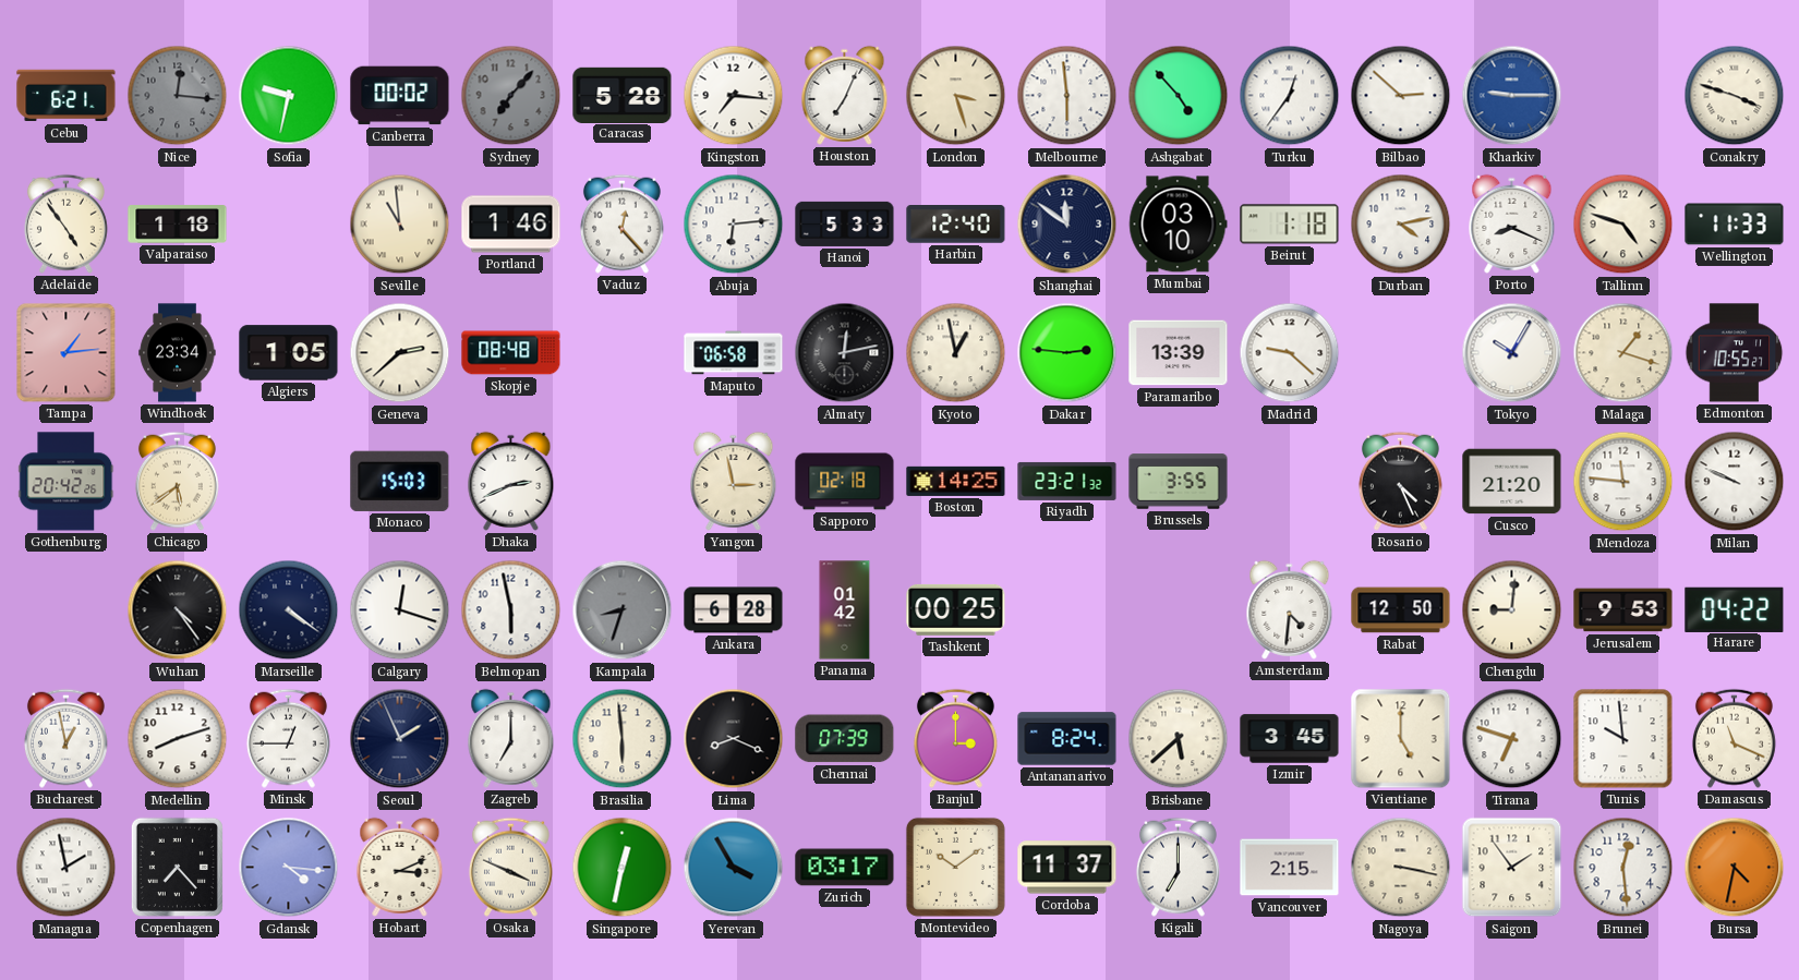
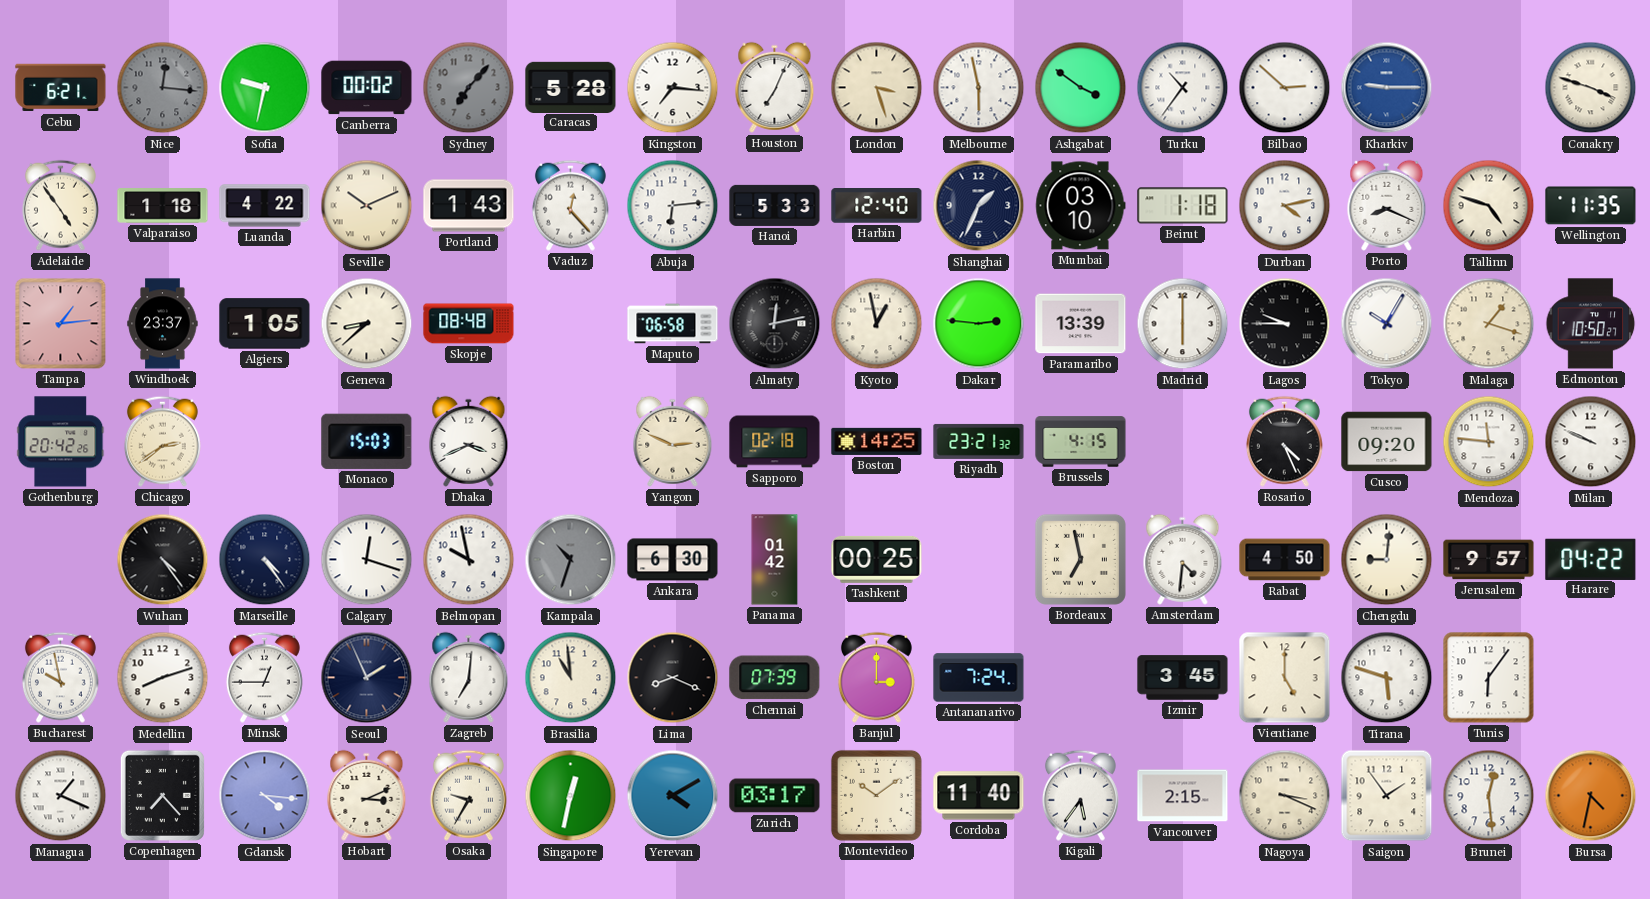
Melbourne: 5:59 -> 5:58
Ashgabat: 4:53 -> 3:51
Turku: 12:36 -> 10:36
Luanda: none -> 4:22
Seville: 10:59 -> 10:11
Portland: 1:46 -> 1:43
Shanghai: 11:51 -> 1:34
Wellington: 11:33 -> 11:35
Windhoek: 23:34 -> 23:37
Geneva: 2:38 -> 8:38
Madrid: 9:22 -> 6:00
Lagos: none -> 9:45
Edmonton: 10:55 -> 10:50
Chicago: 5:39 -> 2:39
Dhaka: 2:41 -> 3:41
Yangon: 2:58 -> 2:49
Brussels: 3:55 -> 4:15
Cusco: 21:20 -> 09:20
Marseille: 4:21 -> 4:24
Belmopan: 5:58 -> 9:58
Kampala: 8:33 -> 10:33
Ankara: 6:28 -> 6:30
Bordeaux: none -> 6:58
Rabat: 12:50 -> 4:50
Jerusalem: 9:53 -> 9:57
Bucharest: 12:58 -> 9:58
Zagreb: 7:00 -> 7:01
Brasilia: 5:59 -> 10:59
Antananarivo: 8:24 -> 7:24
Brisbane: 5:38 -> none
Tirana: 6:48 -> 5:48
Tunis: 9:59 -> 6:06
Damascus: 11:19 -> none
Managua: 1:58 -> 1:19
Osaka: 3:49 -> 9:35
Yerevan: 3:55 -> 4:10
Cordoba: 11:37 -> 11:40
Kigali: 7:00 -> 5:36
Nagoya: 3:17 -> 3:19
